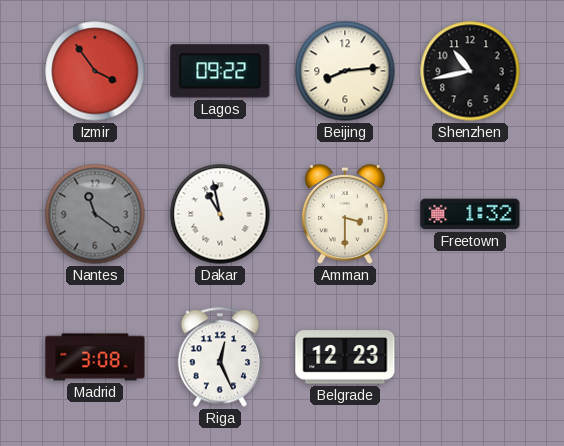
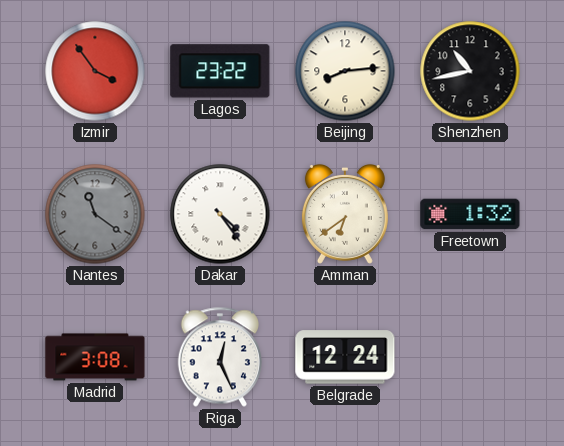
Lagos: 09:22 -> 23:22
Dakar: 10:58 -> 4:24
Amman: 3:30 -> 6:39
Belgrade: 12:23 -> 12:24
